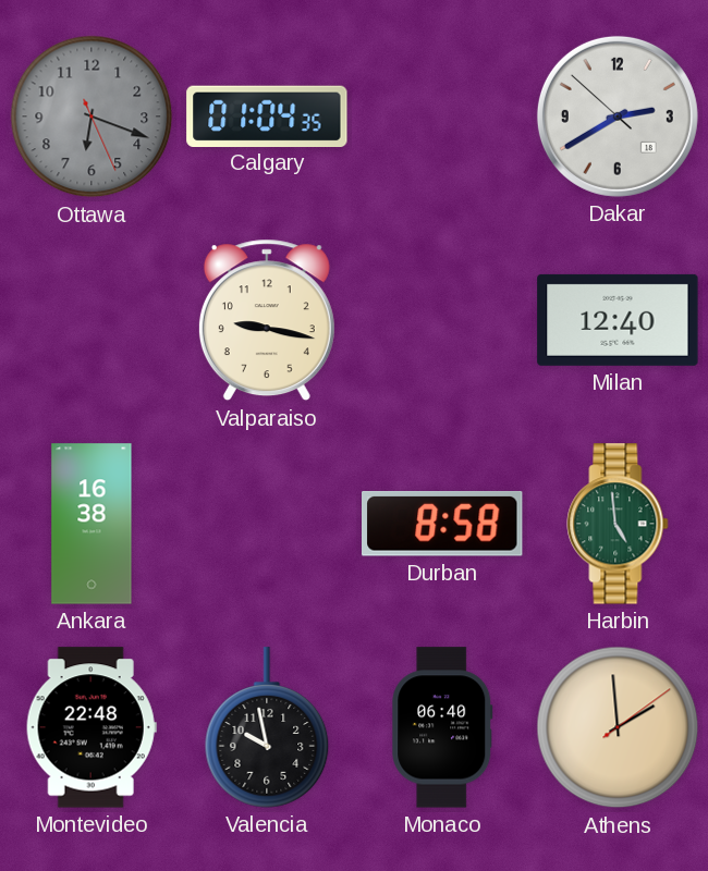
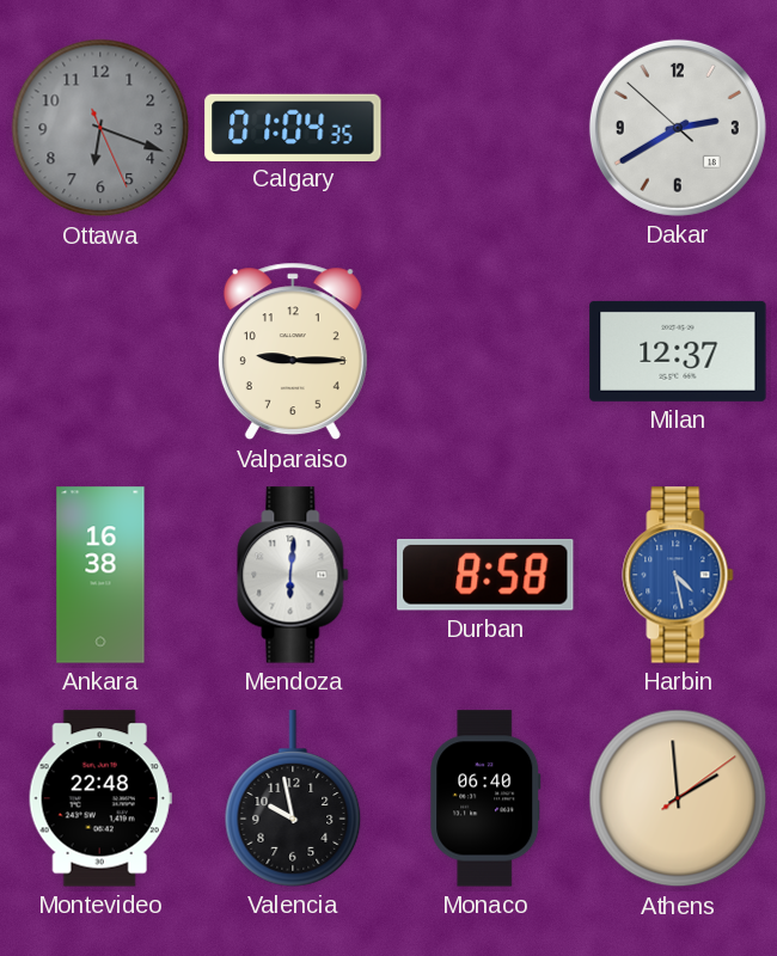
Valparaiso: 9:17 -> 9:15
Milan: 12:40 -> 12:37
Mendoza: none -> 6:01
Harbin: 4:59 -> 4:28
Harbin dial: green -> blue
